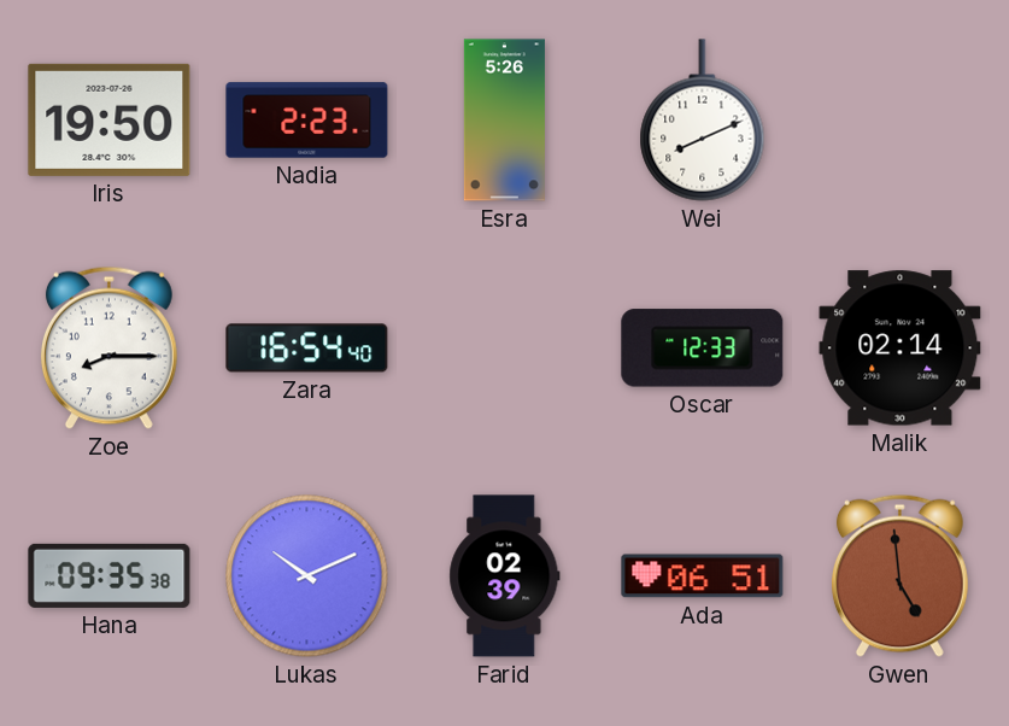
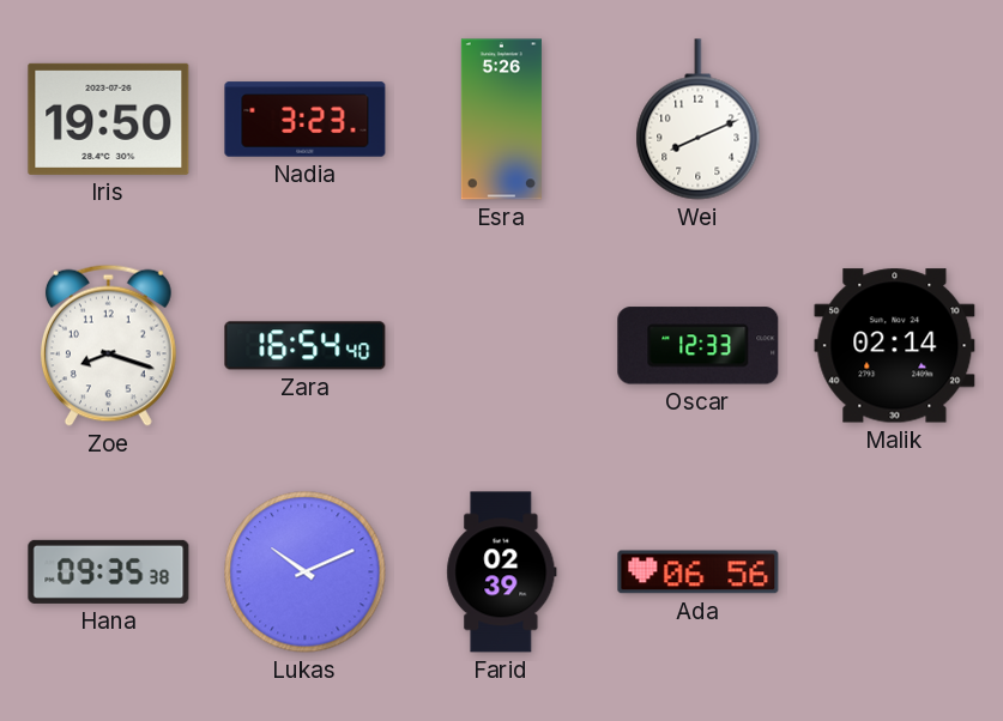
Nadia: 2:23 -> 3:23
Zoe: 8:15 -> 8:18
Ada: 06:51 -> 06:56
Gwen: 4:59 -> none
